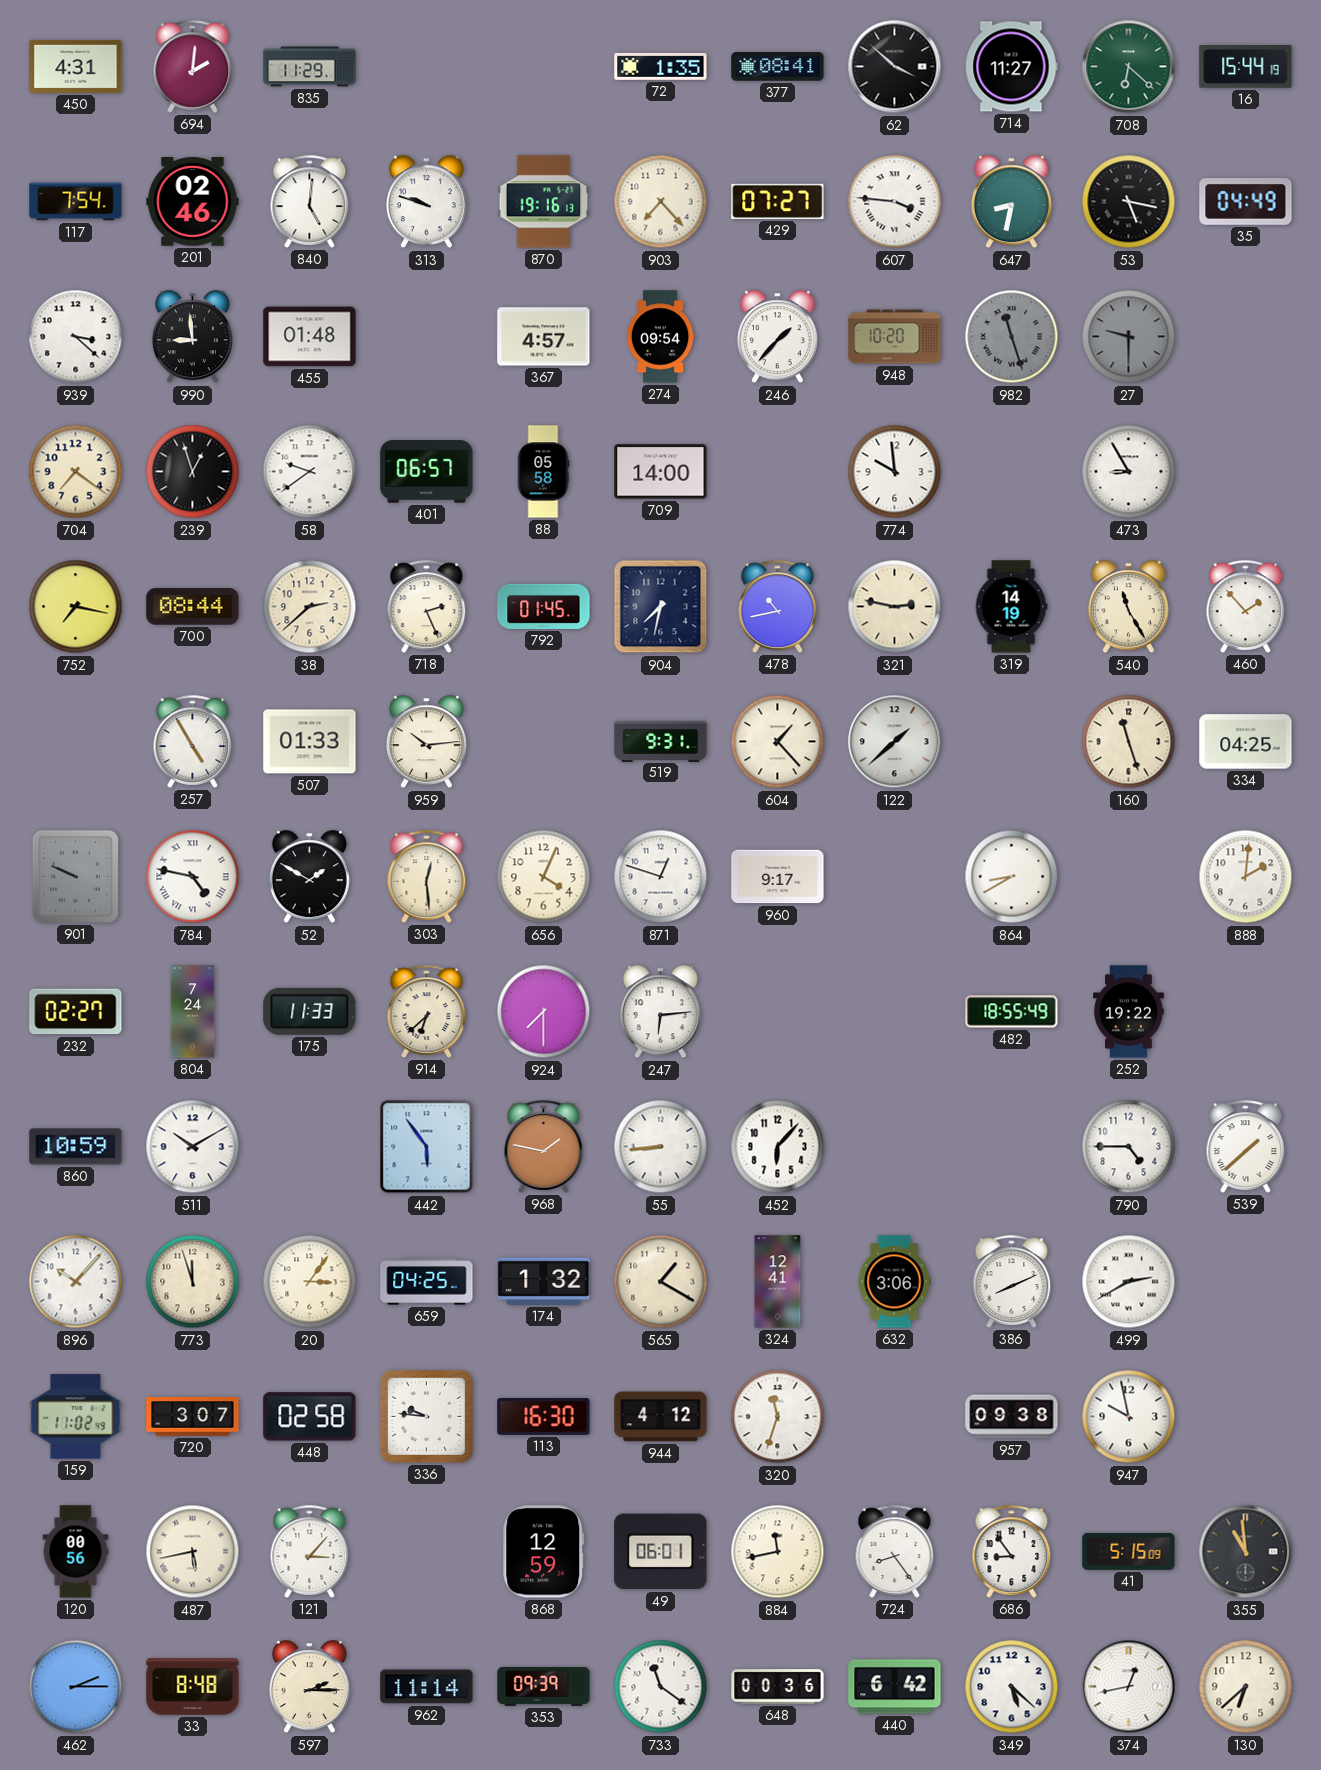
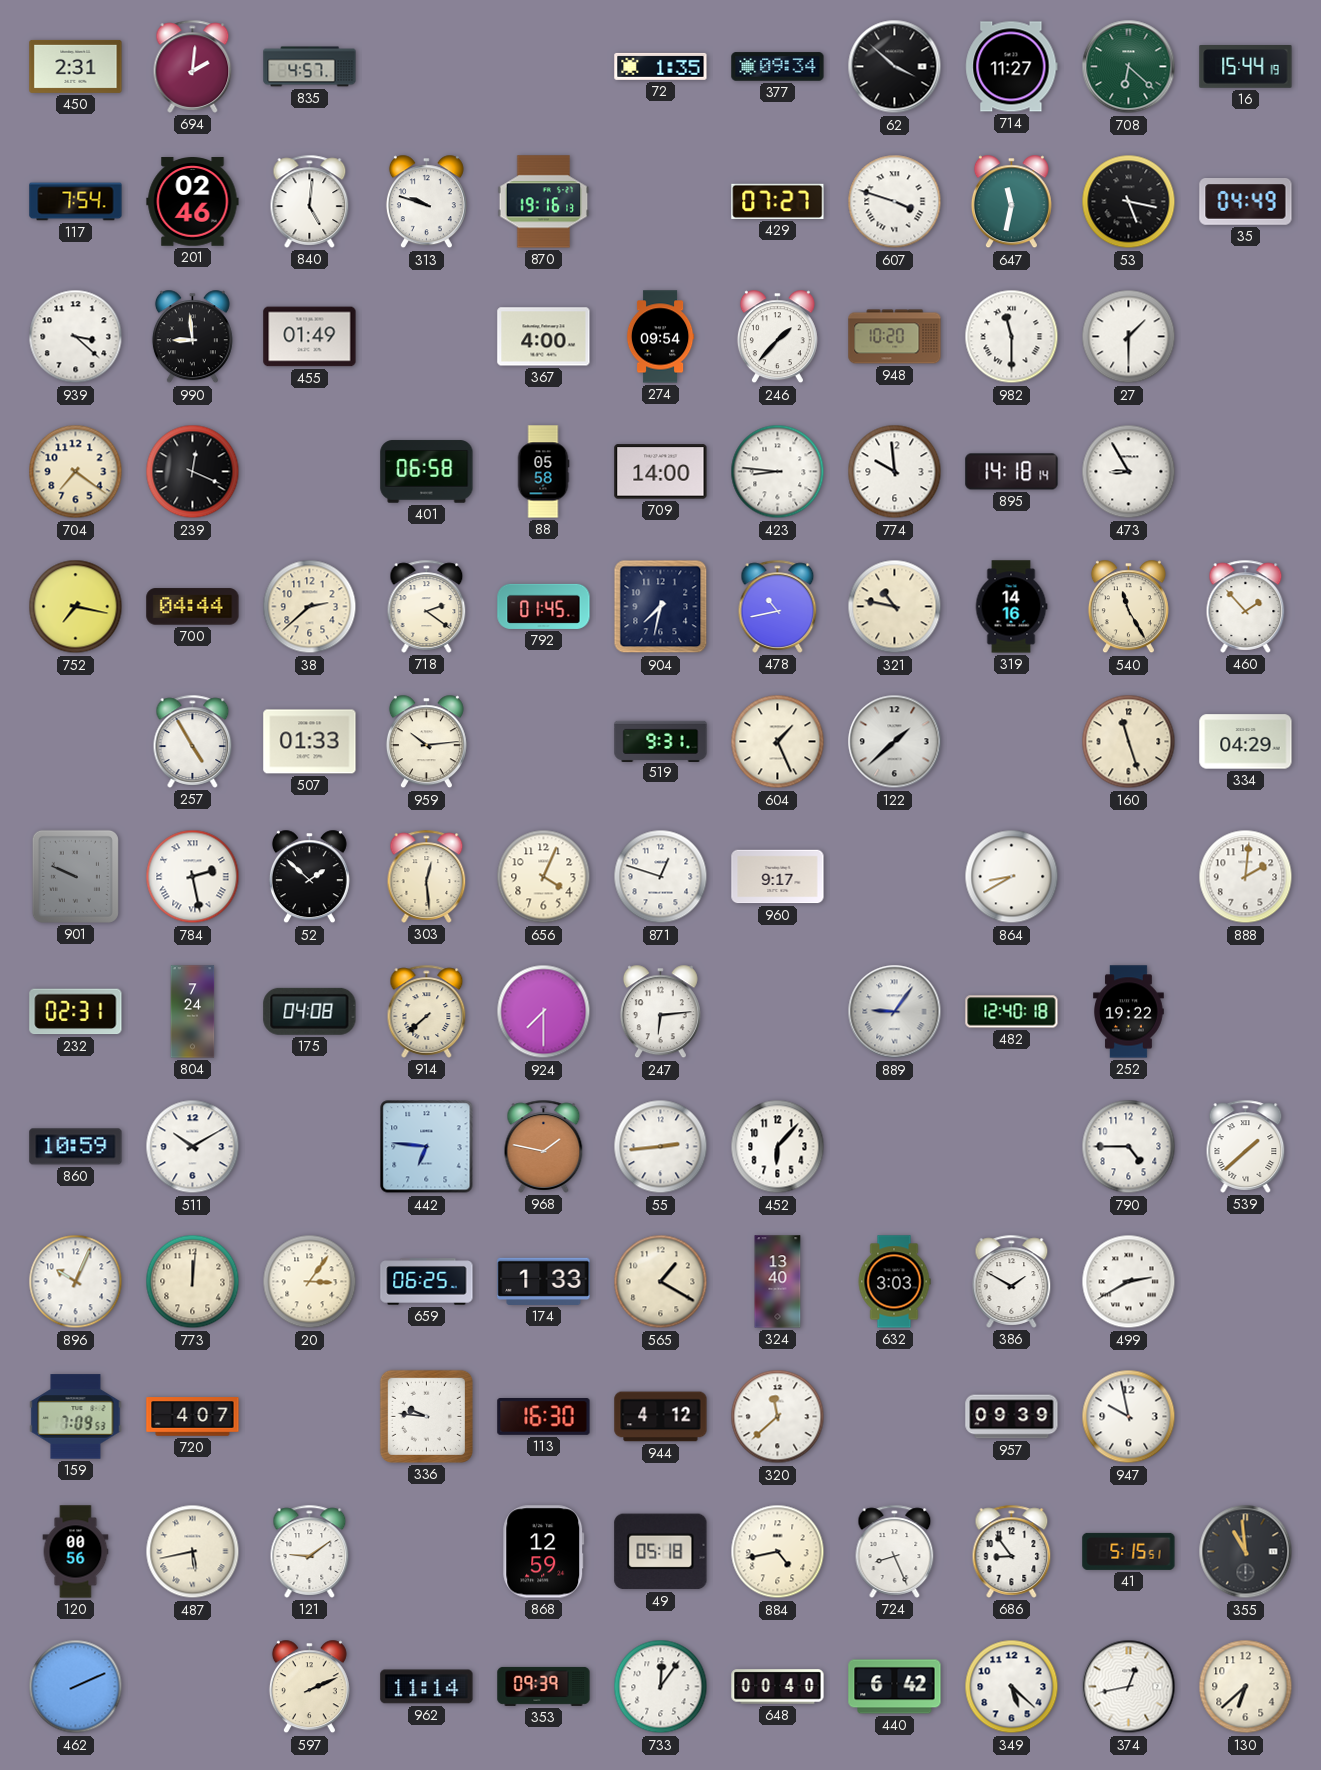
450: 4:31 -> 2:31
835: 11:29 -> 4:57
377: 08:41 -> 09:34
903: 7:23 -> none
607: 3:46 -> 3:48
647: 8:32 -> 11:32
455: 01:48 -> 01:49
367: 4:57 -> 4:00
982: 11:27 -> 11:30
982 dial: grey -> white
27: 9:30 -> 1:30
27 dial: grey -> white
239: 12:57 -> 12:19
58: 9:39 -> none
401: 06:57 -> 06:58
423: none -> 8:46
895: none -> 14:18
700: 08:44 -> 04:44
718: 2:26 -> 2:21
321: 2:47 -> 10:47
319: 14:19 -> 14:16
604: 1:23 -> 1:26
334: 04:25 -> 04:29
784: 4:47 -> 2:28
52: 1:50 -> 1:52
232: 02:27 -> 02:31
175: 11:33 -> 04:08
914: 6:38 -> 7:38
889: none -> 9:06
482: 18:55 -> 12:40
442: 5:54 -> 6:46
55: 8:44 -> 2:44
896: 10:07 -> 10:04
773: 11:57 -> 12:01
659: 04:25 -> 06:25
174: 1:32 -> 1:33
324: 12:41 -> 13:40
632: 3:06 -> 3:03
386: 8:11 -> 1:50
159: 11:02 -> 7:09
720: 3:07 -> 4:07
448: 02:58 -> none
320: 11:33 -> 11:38
957: 09:38 -> 09:39
121: 3:07 -> 9:09
49: 06:01 -> 05:18
884: 11:43 -> 4:43
724: 8:24 -> 8:26
41: 5:15:09 -> 5:15:51
462: 2:15 -> 2:11
33: 8:48 -> none
597: 2:15 -> 2:11
733: 11:21 -> 12:06
648: 00:36 -> 00:40
